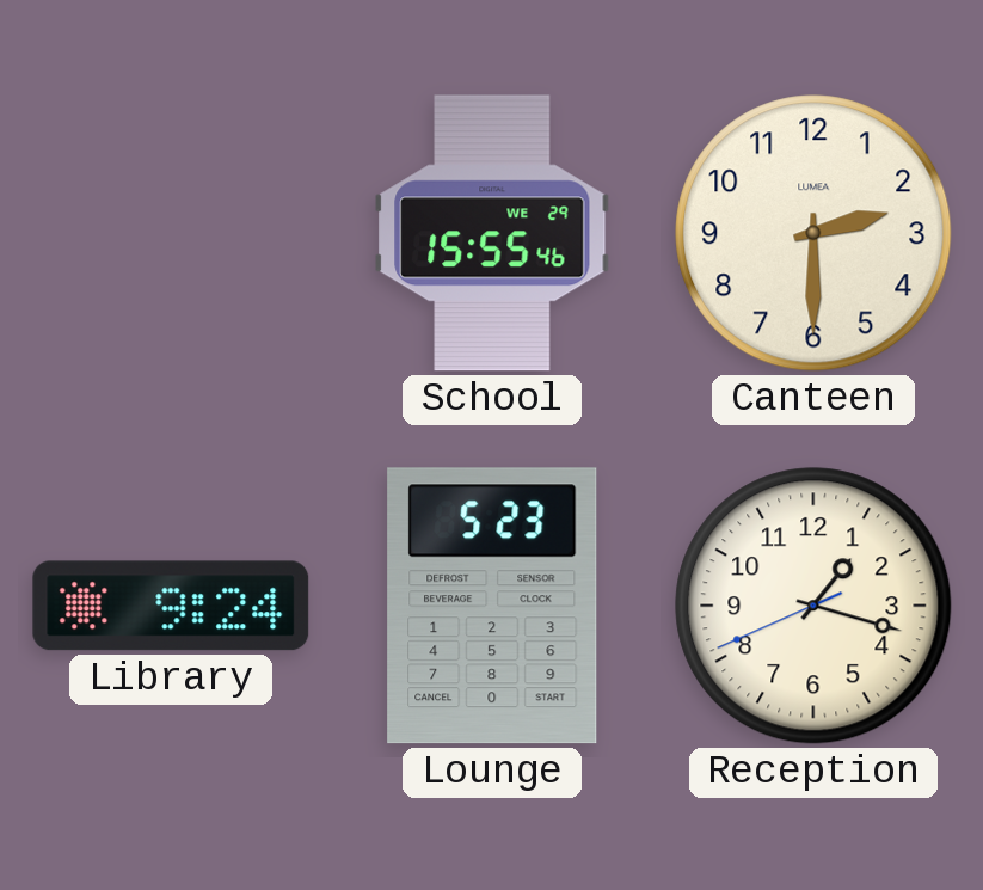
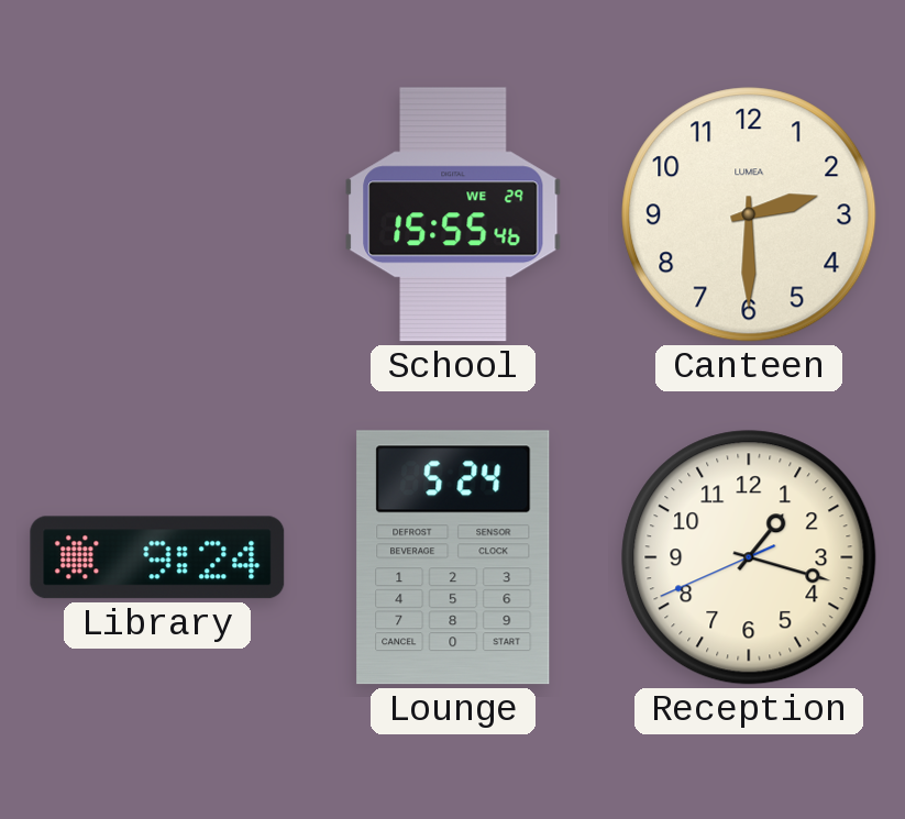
Lounge: 5:23 -> 5:24
